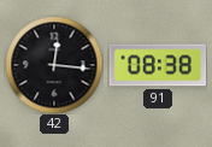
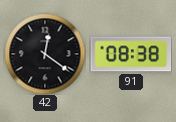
42: 12:16 -> 12:21
